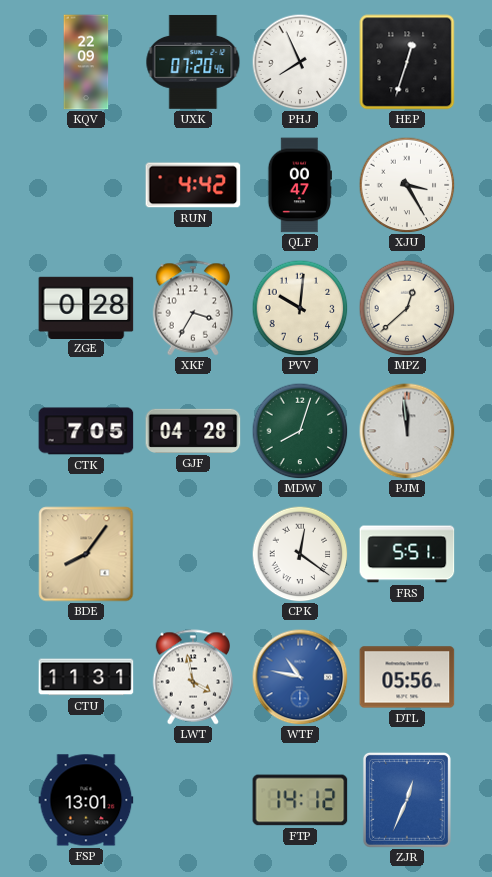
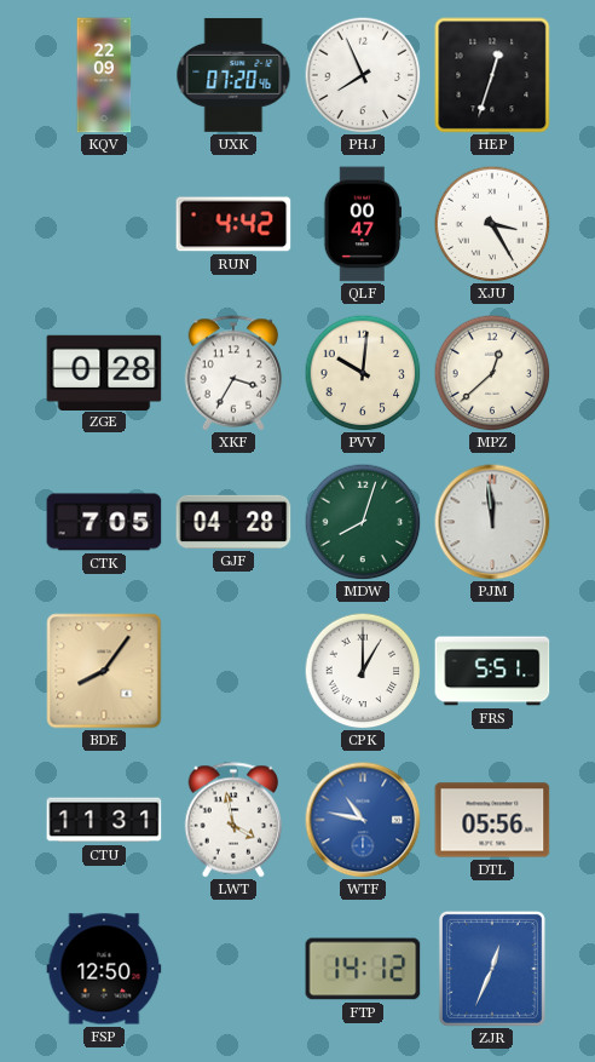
CPK: 12:21 -> 1:00
FSP: 13:01 -> 12:50
